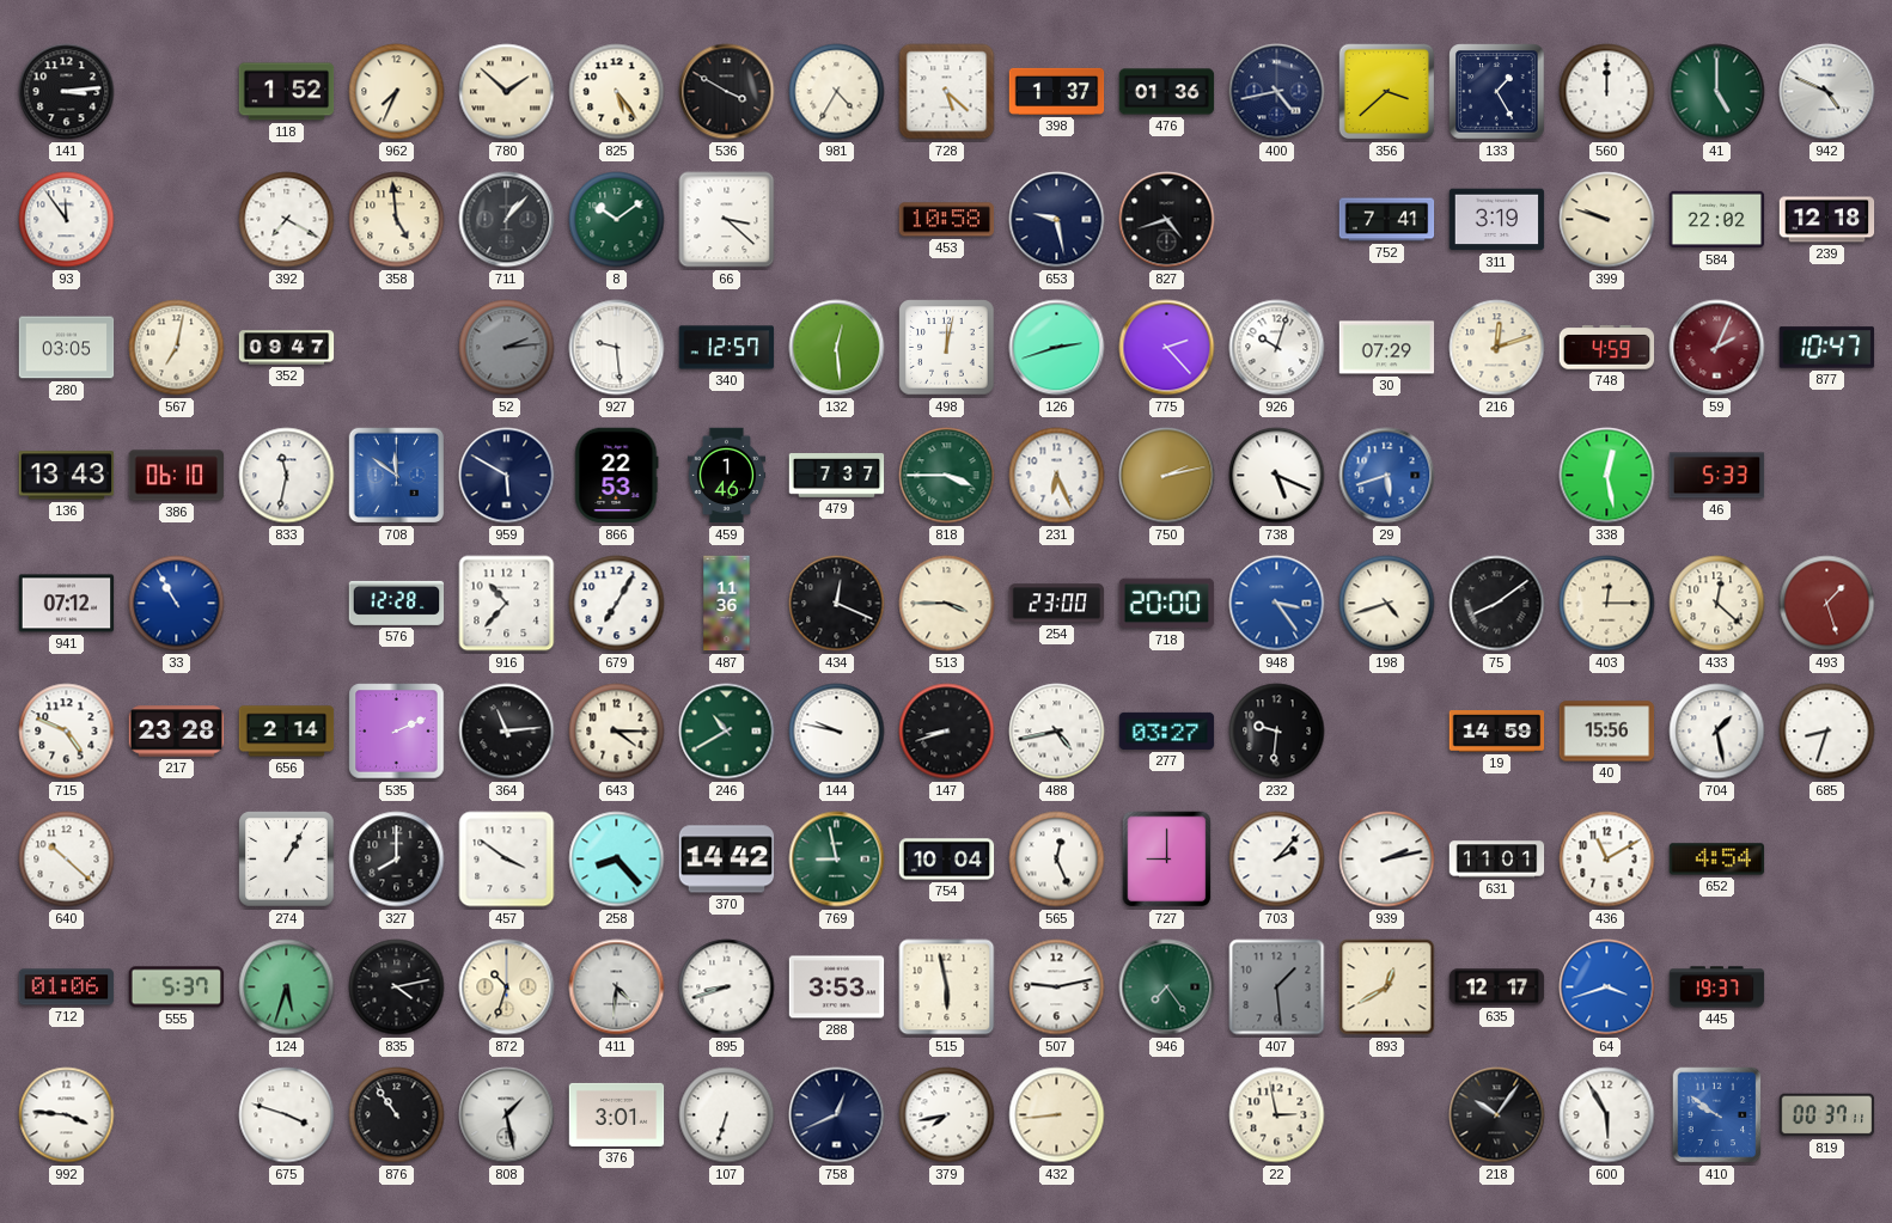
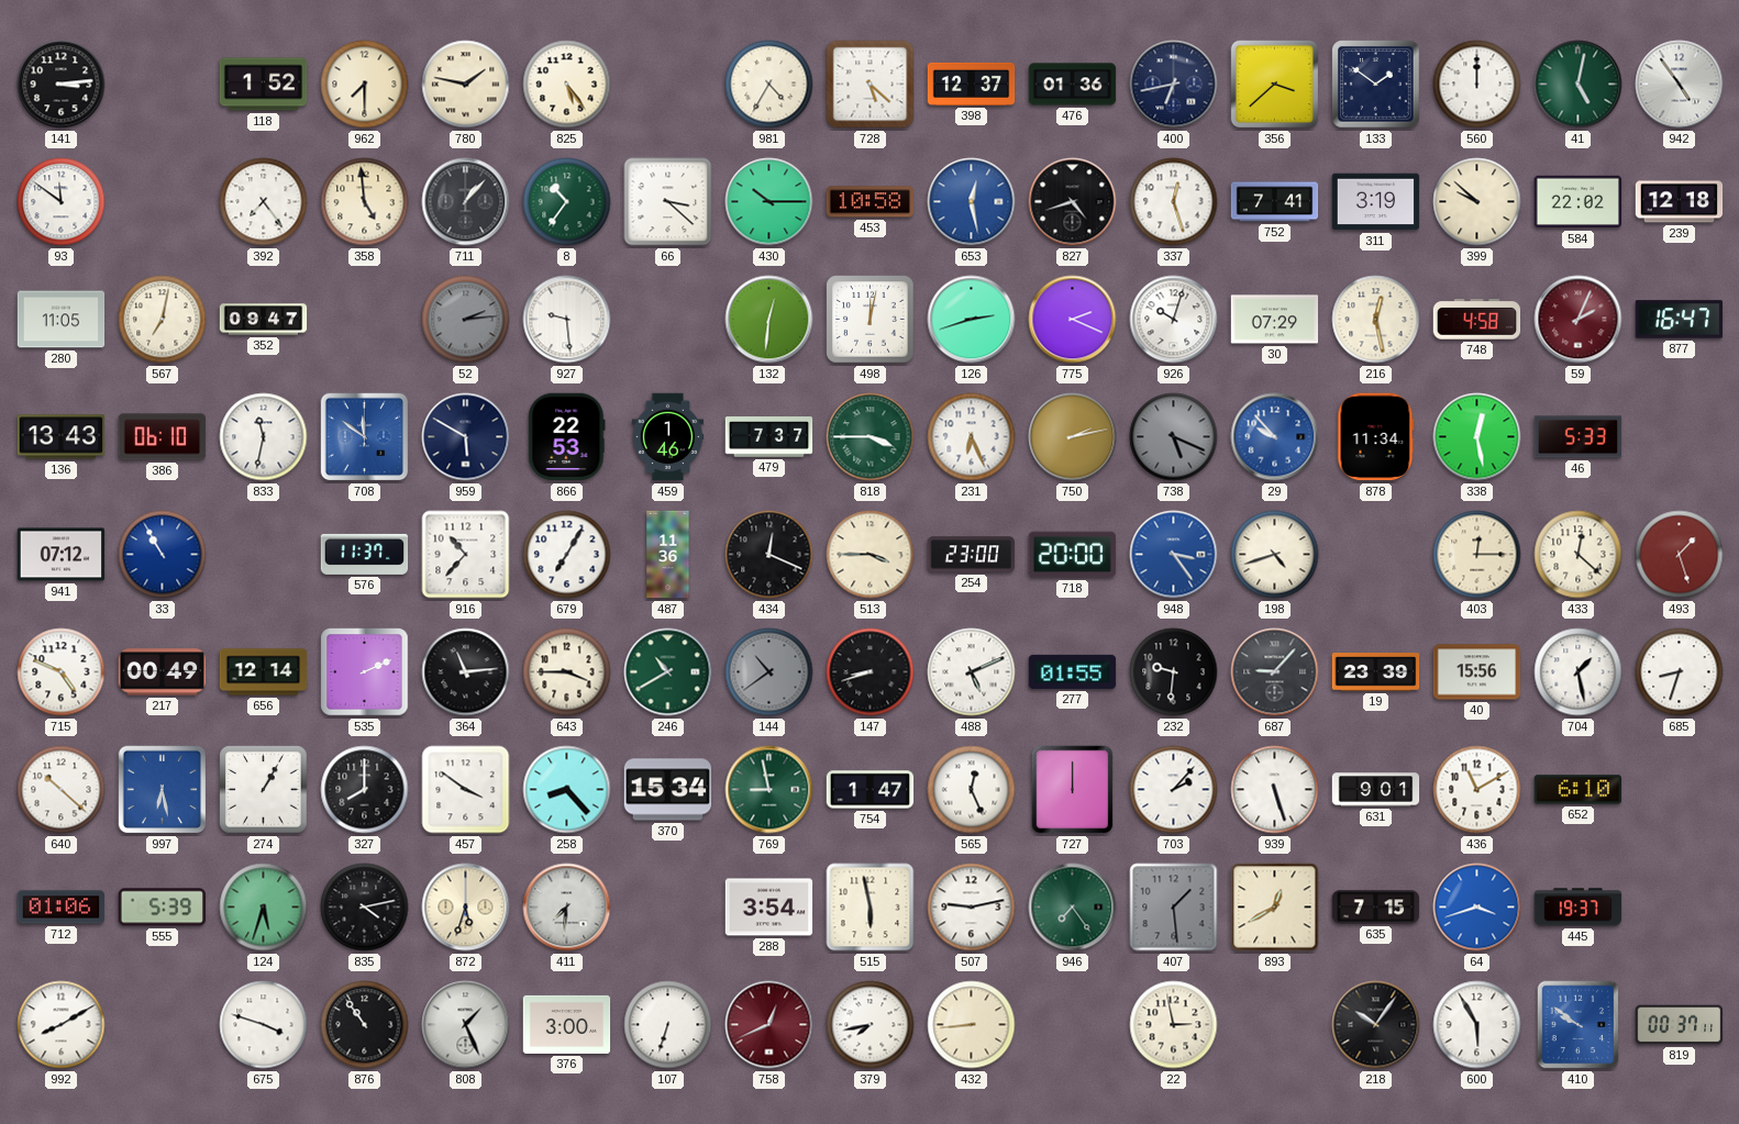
962: 7:34 -> 7:30
780: 1:52 -> 1:47
536: 3:50 -> none
398: 1:37 -> 12:37
400: 4:43 -> 6:43
133: 1:25 -> 1:51
41: 5:00 -> 5:02
942: 4:49 -> 4:54
93: 11:54 -> 11:51
392: 7:20 -> 7:24
8: 10:09 -> 10:36
430: none -> 10:15
653: 9:28 -> 12:28
653 dial: navy -> blue
337: none -> 12:27
399: 9:48 -> 9:52
280: 03:05 -> 11:05
340: 12:57 -> none
132: 12:29 -> 12:31
775: 2:23 -> 2:19
216: 12:12 -> 12:28
748: 4:59 -> 4:58
877: 10:47 -> 16:47
738 dial: white -> grey
29: 5:42 -> 9:53
878: none -> 11:34
576: 12:28 -> 11:37
75: 8:09 -> none
217: 23:28 -> 00:49
656: 2:14 -> 12:14
643: 4:15 -> 3:45
144: 9:47 -> 10:39
144 dial: white -> grey
488: 4:43 -> 5:11
277: 03:27 -> 01:55
687: none -> 9:07
19: 14:59 -> 23:39
997: none -> 6:28
370: 14:42 -> 15:34
754: 10:04 -> 1:47
727: 9:00 -> 12:00
939: 2:13 -> 5:27
631: 11:01 -> 9:01
652: 4:54 -> 6:10
555: 5:37 -> 5:39
872: 10:33 -> 5:33
411: 4:31 -> 7:31
895: 8:42 -> none
288: 3:53 -> 3:54
635: 12:17 -> 7:15
992: 3:46 -> 8:10
808: 1:28 -> 1:26
376: 3:01 -> 3:00
758 dial: navy -> burgundy
